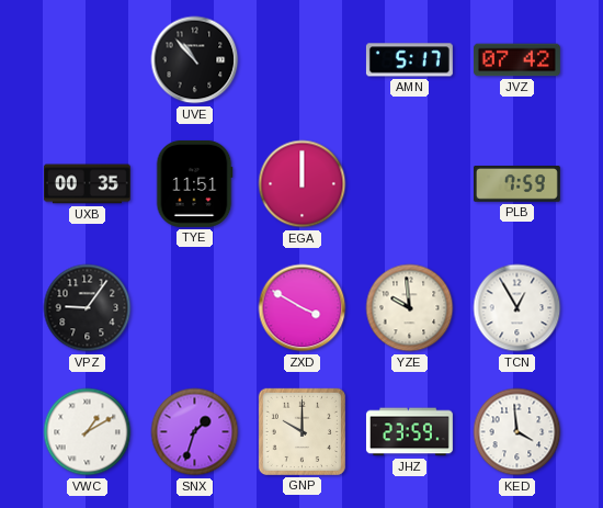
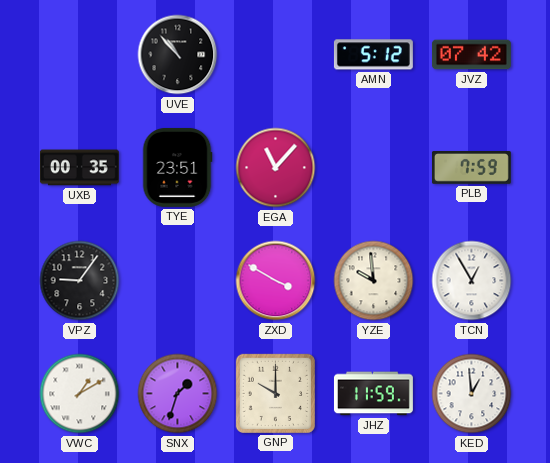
AMN: 5:17 -> 5:12
TYE: 11:51 -> 23:51
EGA: 12:00 -> 11:07
JHZ: 23:59 -> 11:59
KED: 3:59 -> 12:59
